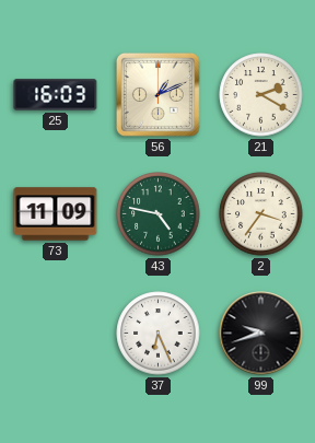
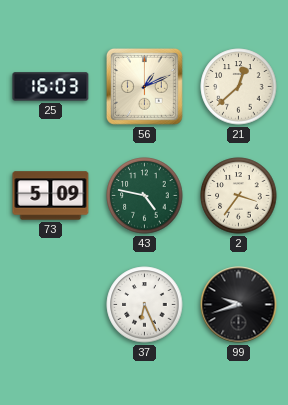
21: 2:20 -> 12:38
73: 11:09 -> 5:09
